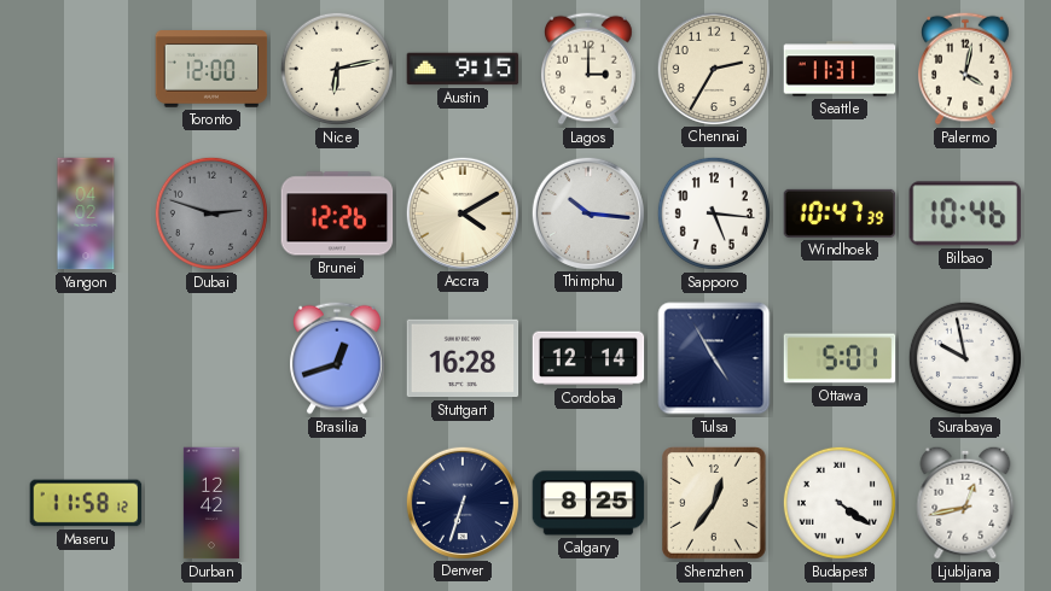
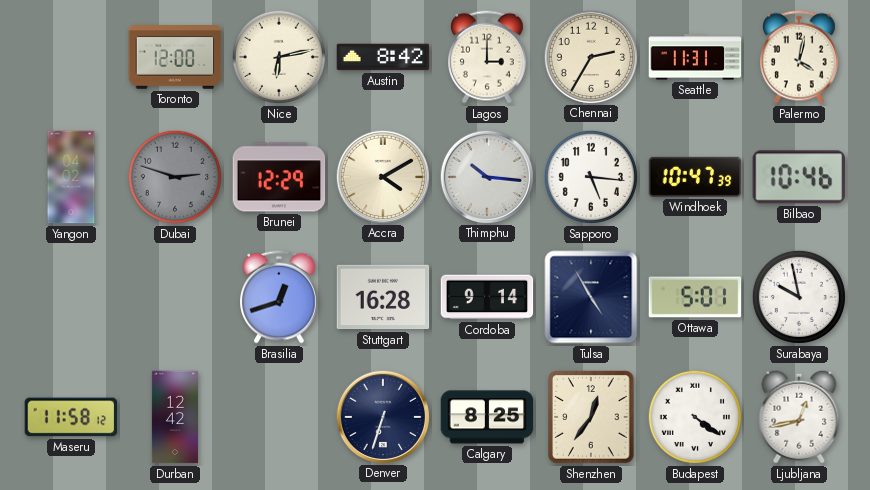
Austin: 9:15 -> 8:42
Brunei: 12:26 -> 12:29
Cordoba: 12:14 -> 9:14
